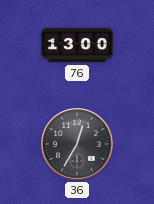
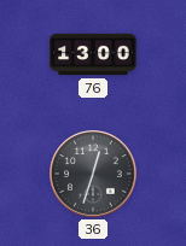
36: 12:35 -> 12:33
